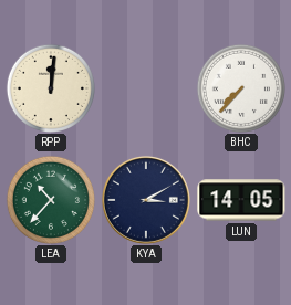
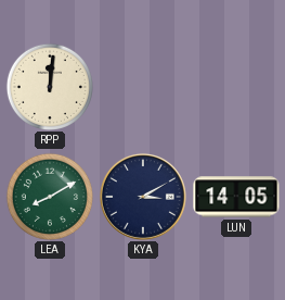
BHC: 7:37 -> none
LEA: 10:37 -> 8:10
